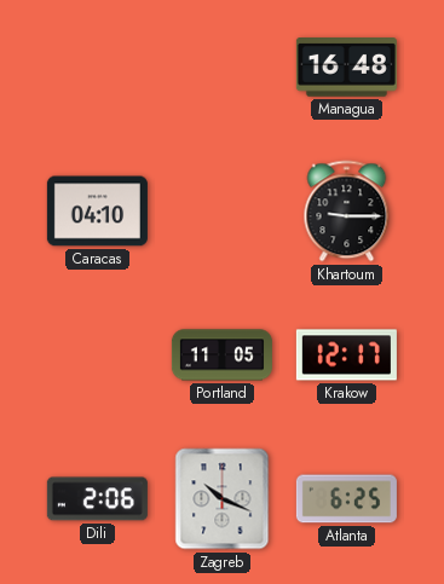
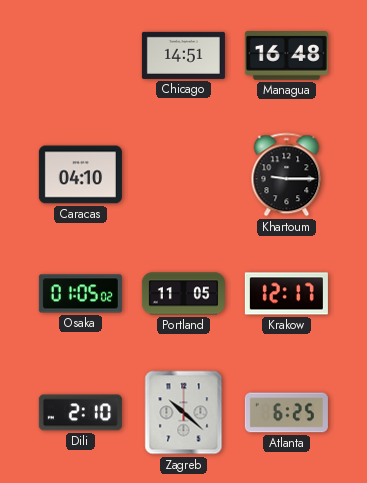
Chicago: none -> 14:51
Osaka: none -> 01:05
Dili: 2:06 -> 2:10
Zagreb: 10:19 -> 10:22
